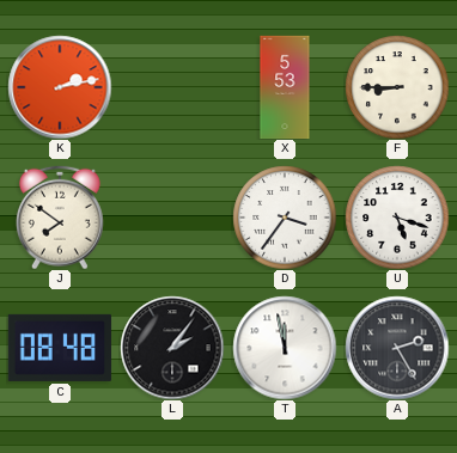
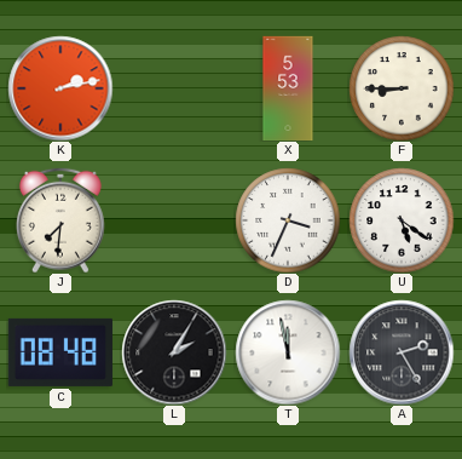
J: 7:51 -> 7:31
D: 3:36 -> 3:34
U: 5:18 -> 5:21
L: 2:06 -> 2:05
